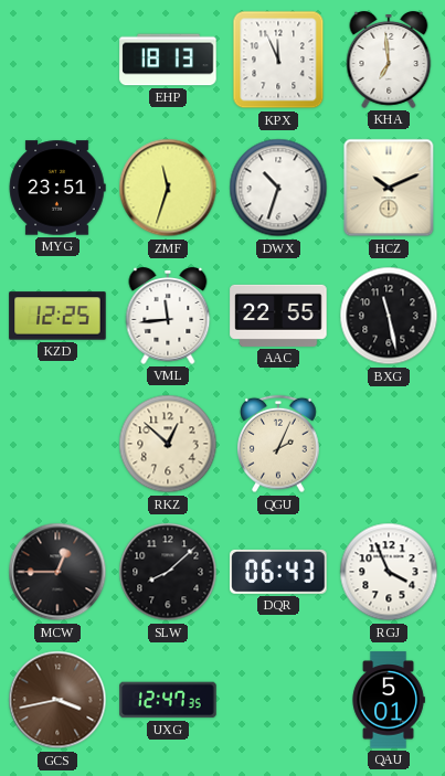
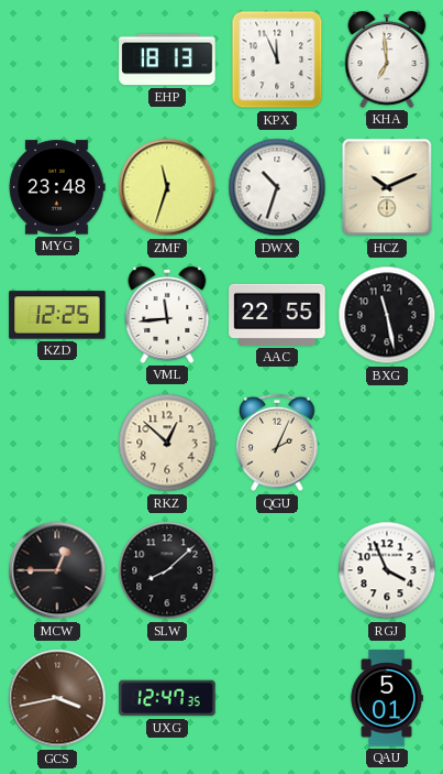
MYG: 23:51 -> 23:48
DQR: 06:43 -> none
